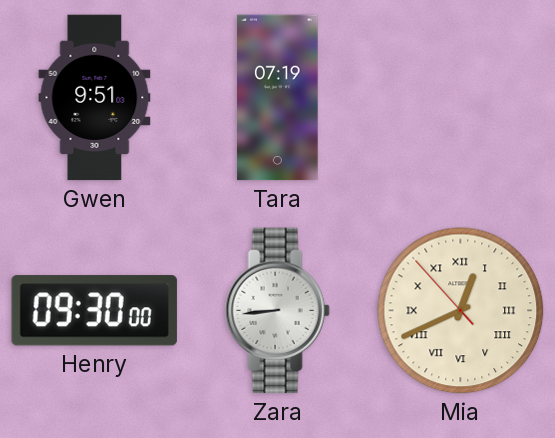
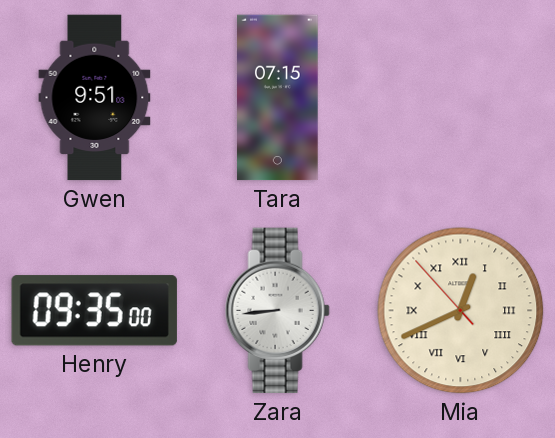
Tara: 07:19 -> 07:15
Henry: 09:30 -> 09:35
